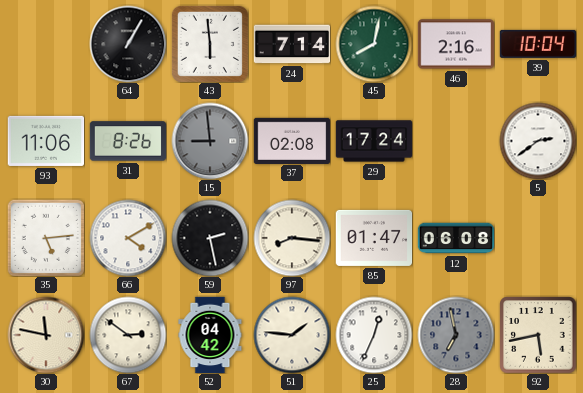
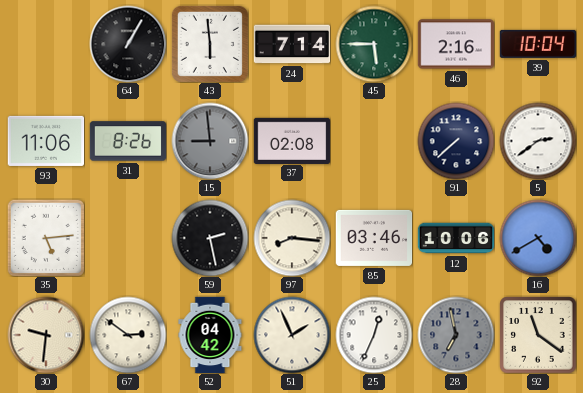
45: 8:02 -> 5:45
29: 17:24 -> none
91: none -> 7:38
66: 4:10 -> none
85: 01:47 -> 03:46
12: 06:08 -> 10:06
16: none -> 4:40
30: 11:47 -> 9:31
51: 1:46 -> 1:56
92: 5:43 -> 11:21
